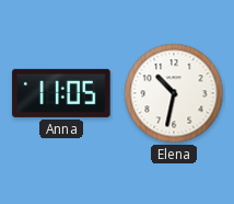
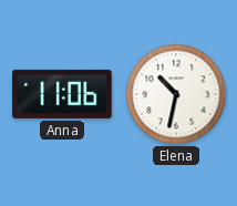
Anna: 11:05 -> 11:06
